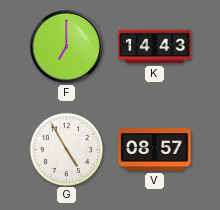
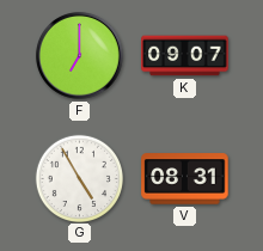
K: 14:43 -> 09:07
V: 08:57 -> 08:31
